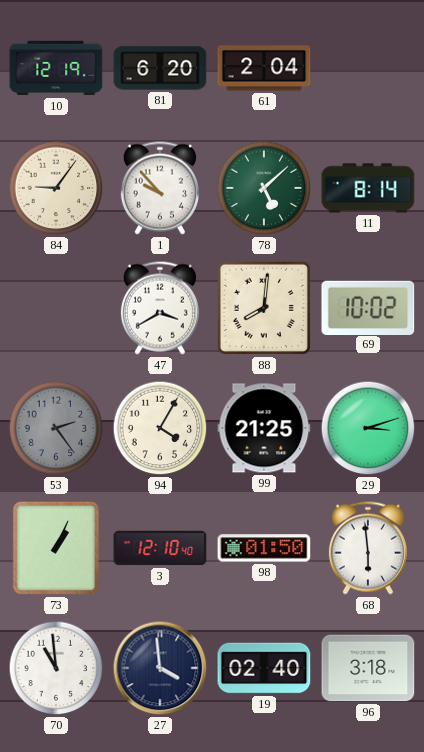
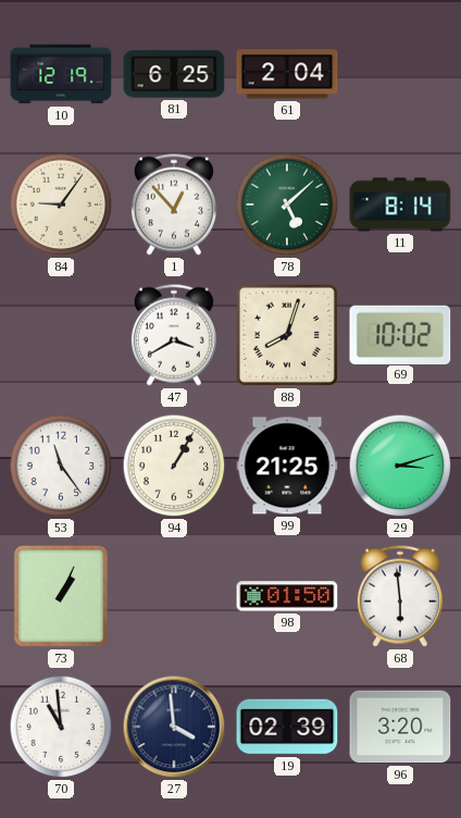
81: 6:20 -> 6:25
1: 9:53 -> 12:53
88: 8:01 -> 8:03
53: 2:24 -> 11:24
53 dial: grey -> white
94: 4:05 -> 1:05
3: 12:10 -> none
19: 02:40 -> 02:39
96: 3:18 -> 3:20
